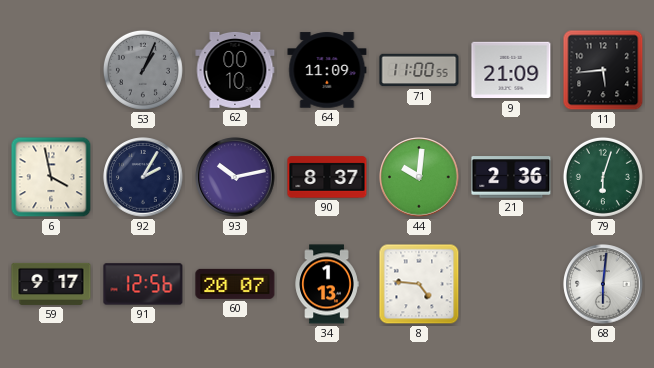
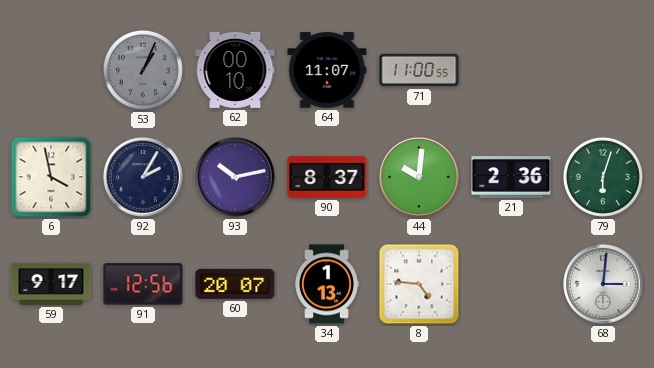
64: 11:09 -> 11:07
9: 21:09 -> none
11: 5:44 -> none
68: 6:01 -> 3:01
